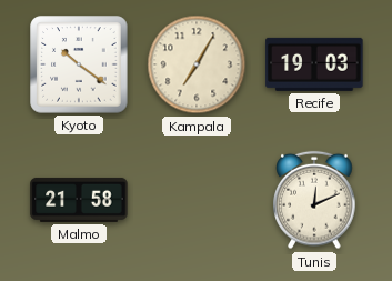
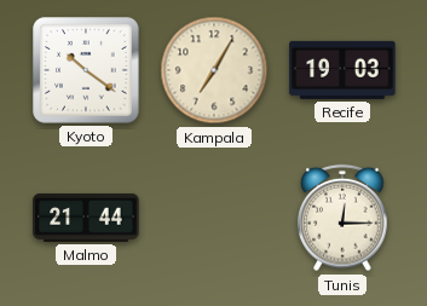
Malmo: 21:58 -> 21:44
Tunis: 12:11 -> 12:15
